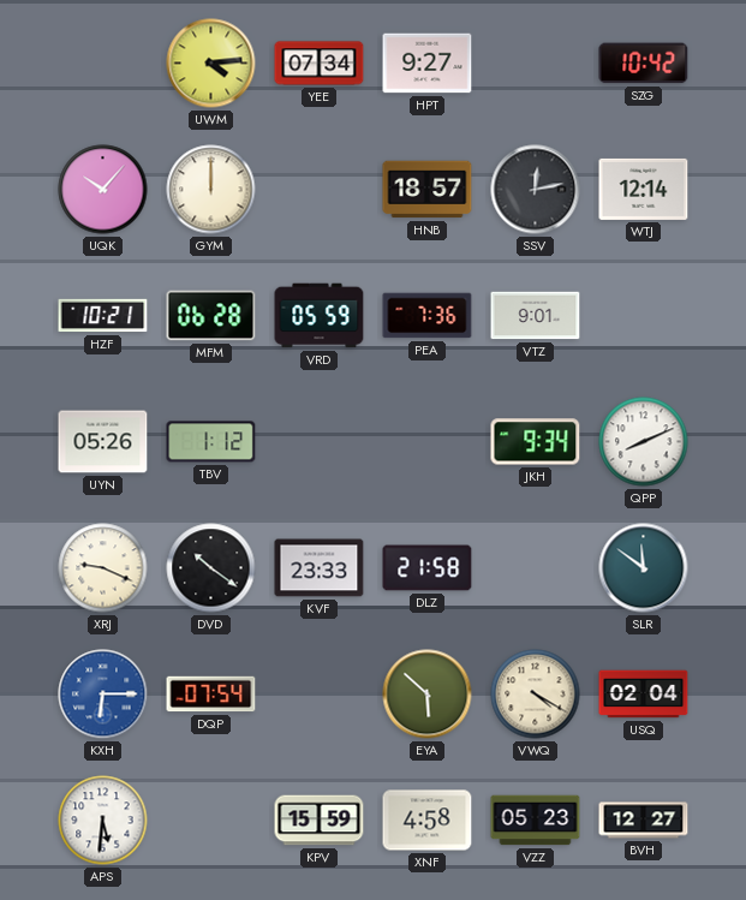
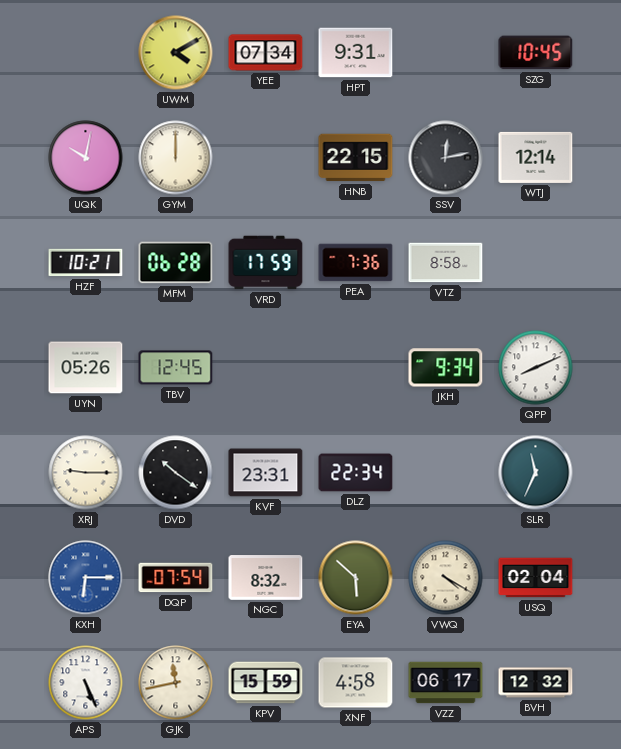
UWM: 4:14 -> 4:10
HPT: 9:27 -> 9:31
SZG: 10:42 -> 10:45
UQK: 10:07 -> 10:02
HNB: 18:57 -> 22:15
VRD: 05:59 -> 17:59
VTZ: 9:01 -> 8:58
TBV: 1:12 -> 12:45
XRJ: 9:19 -> 9:15
KVF: 23:33 -> 23:31
DLZ: 21:58 -> 22:34
SLR: 11:51 -> 11:34
NGC: none -> 8:32
APS: 5:31 -> 5:26
GJK: none -> 11:43
VZZ: 05:23 -> 06:17
BVH: 12:27 -> 12:32
